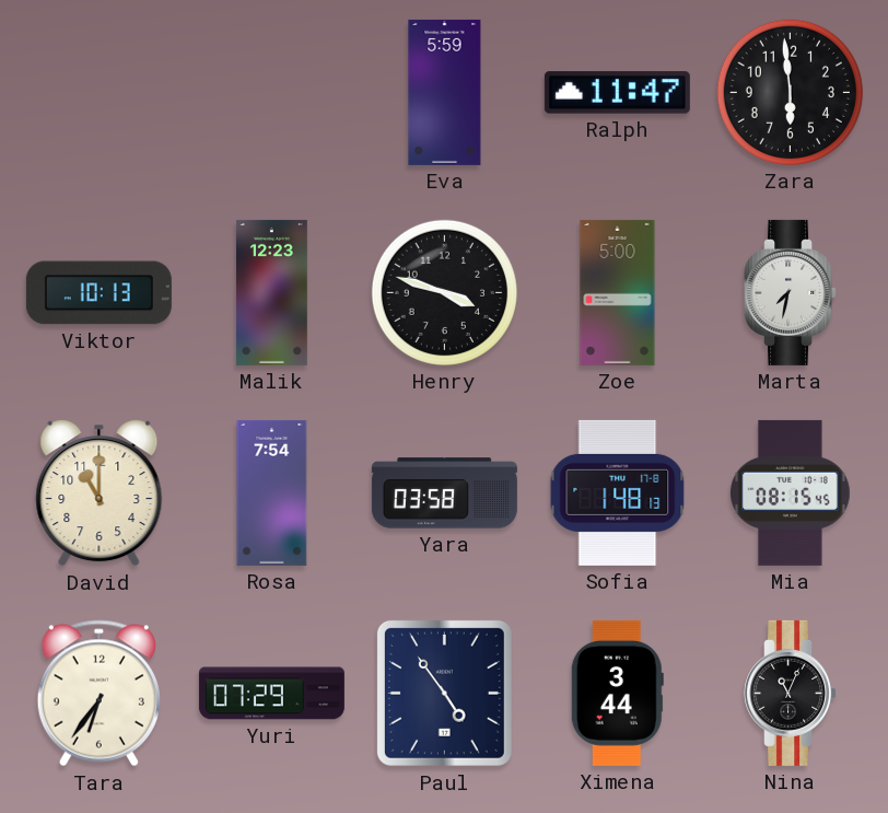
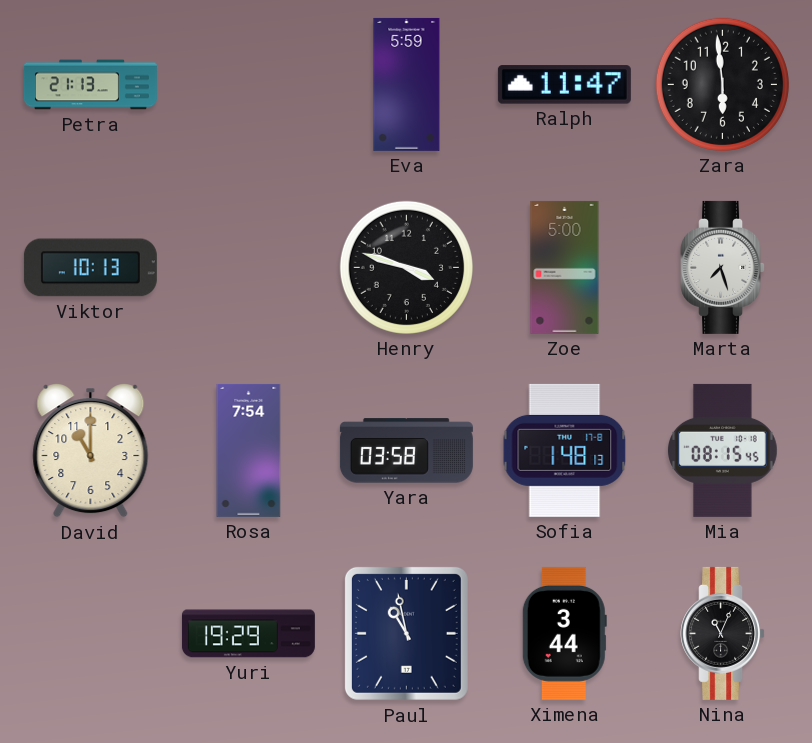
Petra: none -> 21:13
Malik: 12:23 -> none
Marta: 7:32 -> 7:27
Tara: 6:36 -> none
Yuri: 07:29 -> 19:29
Paul: 4:54 -> 10:58
